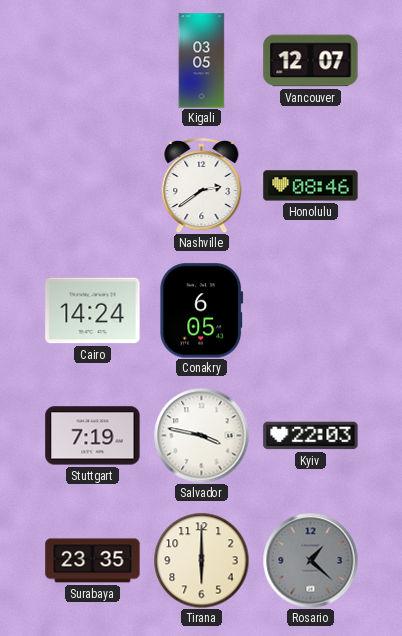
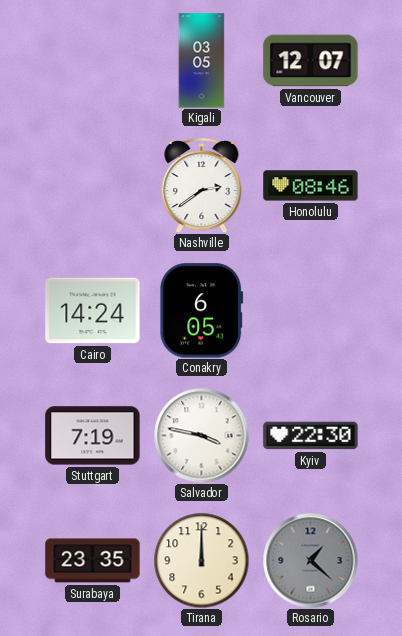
Kyiv: 22:03 -> 22:30
Tirana: 6:00 -> 12:00
